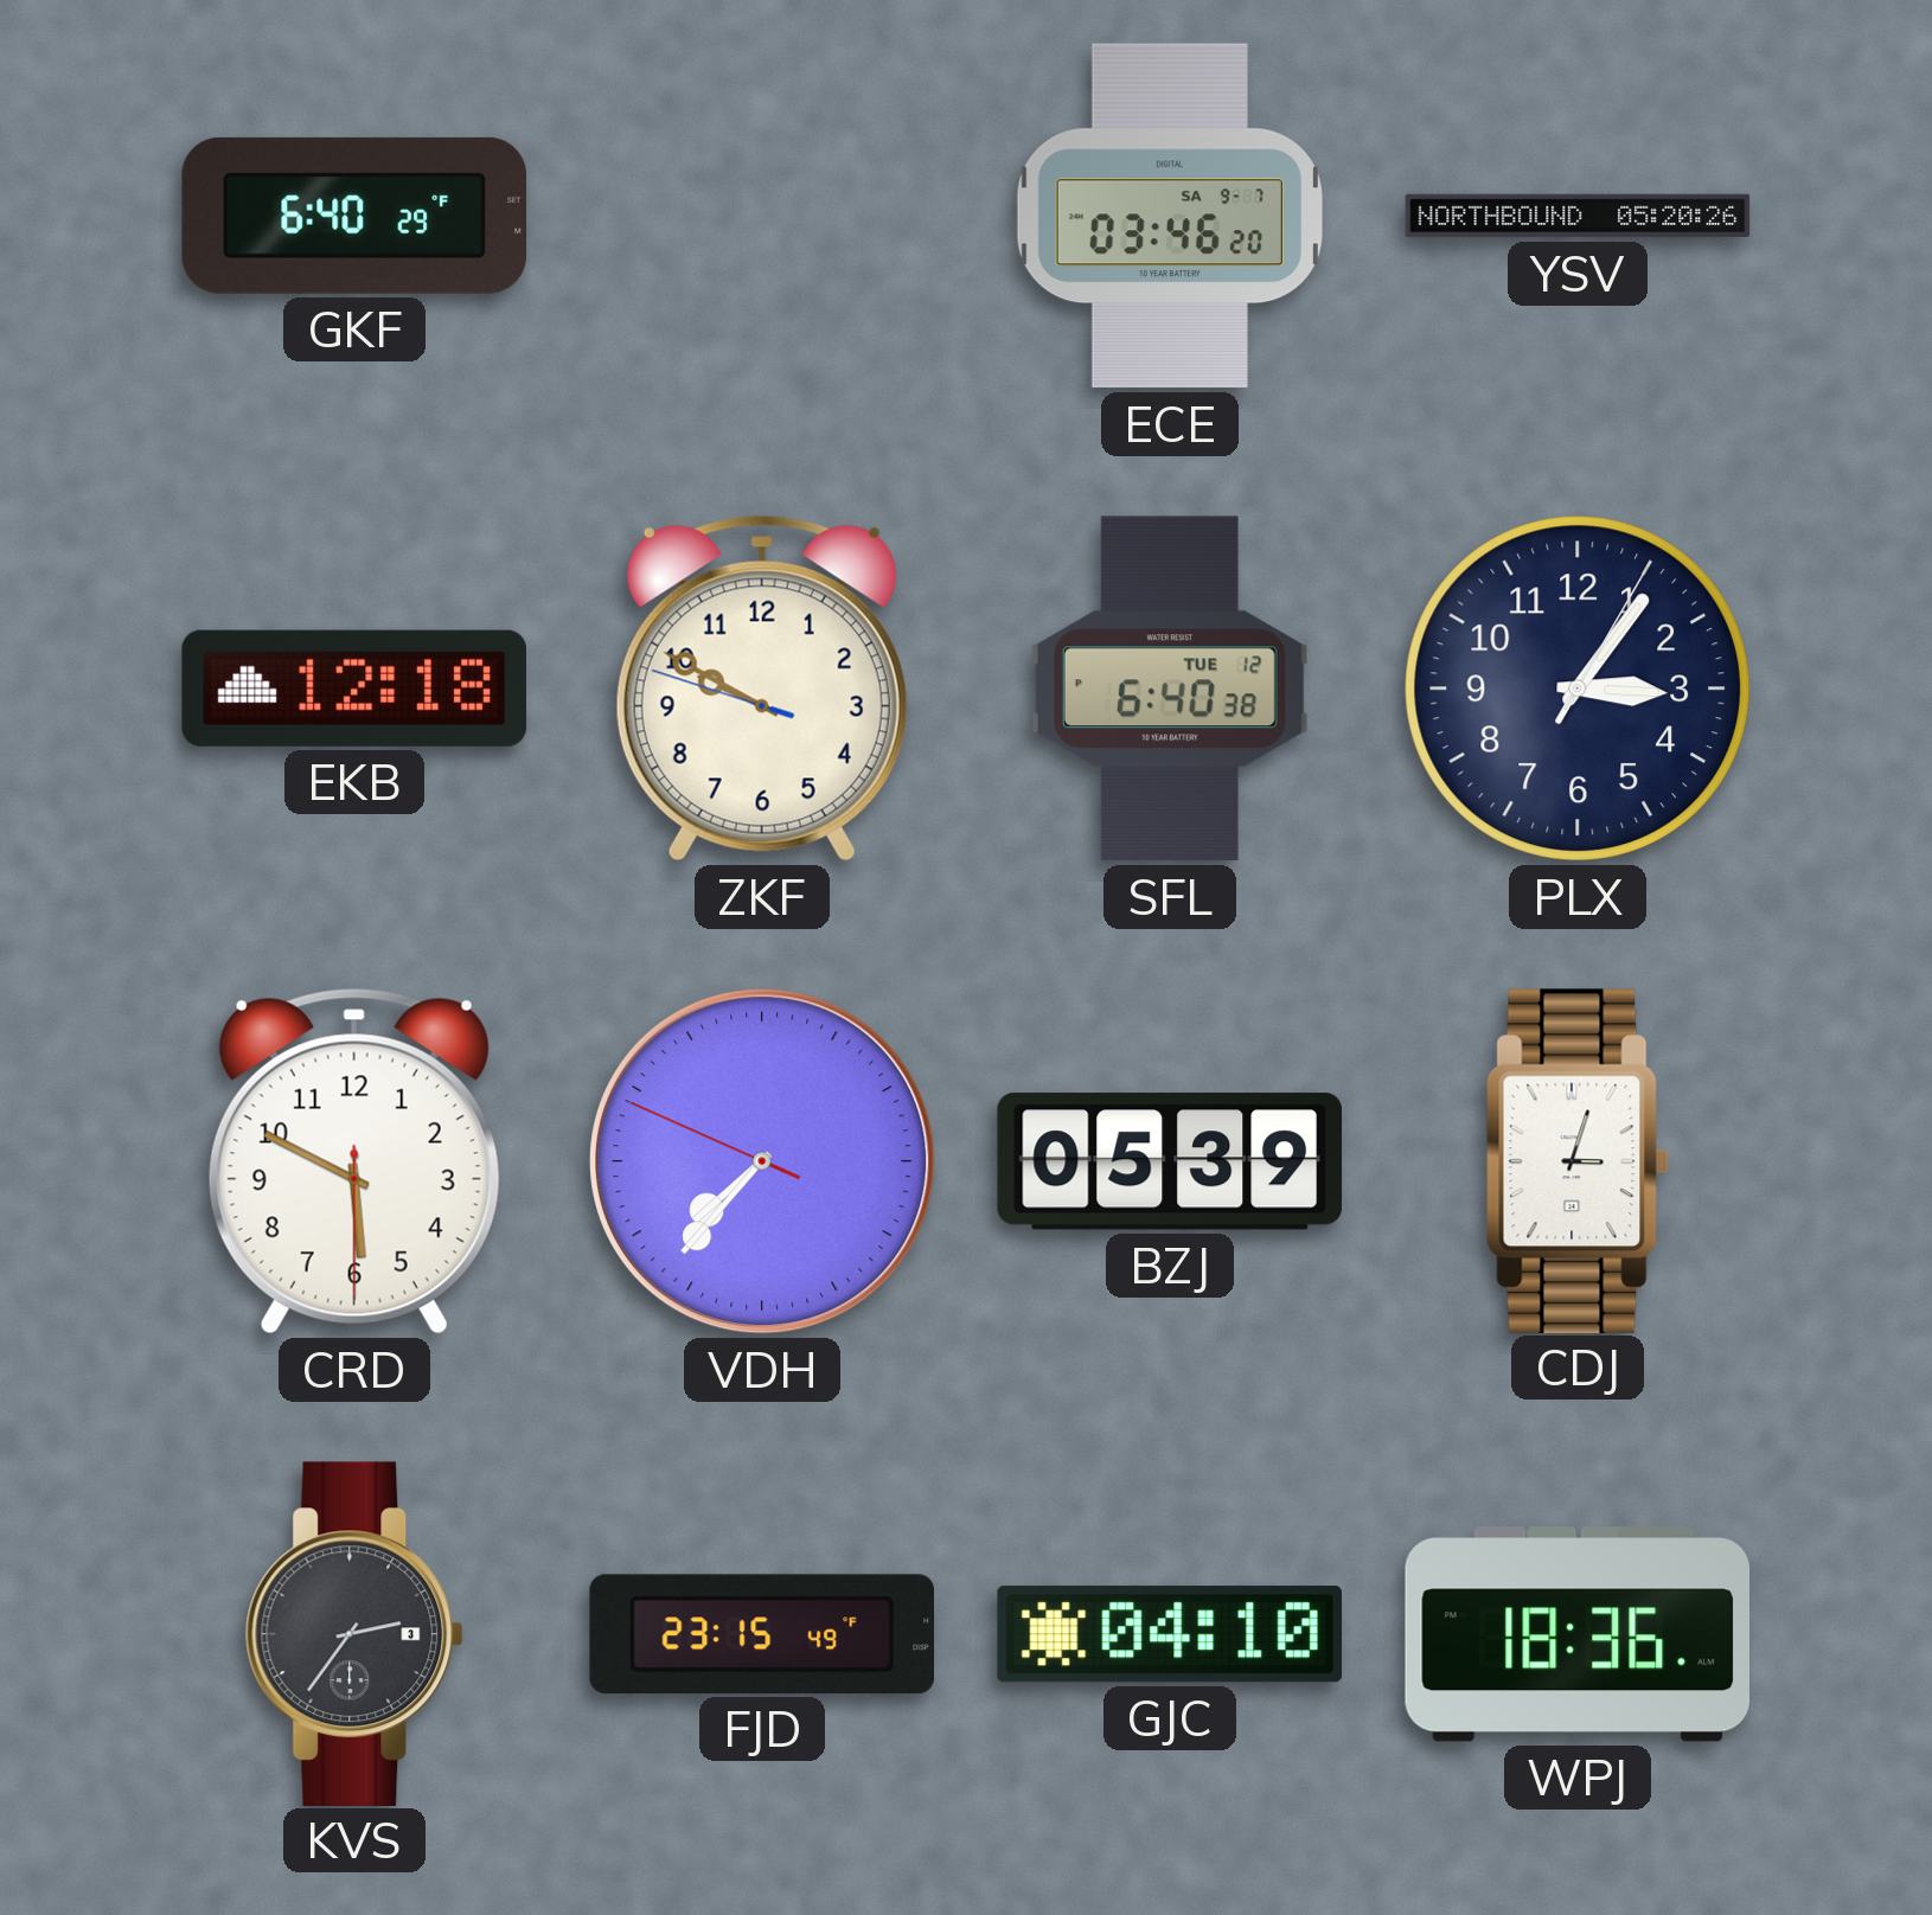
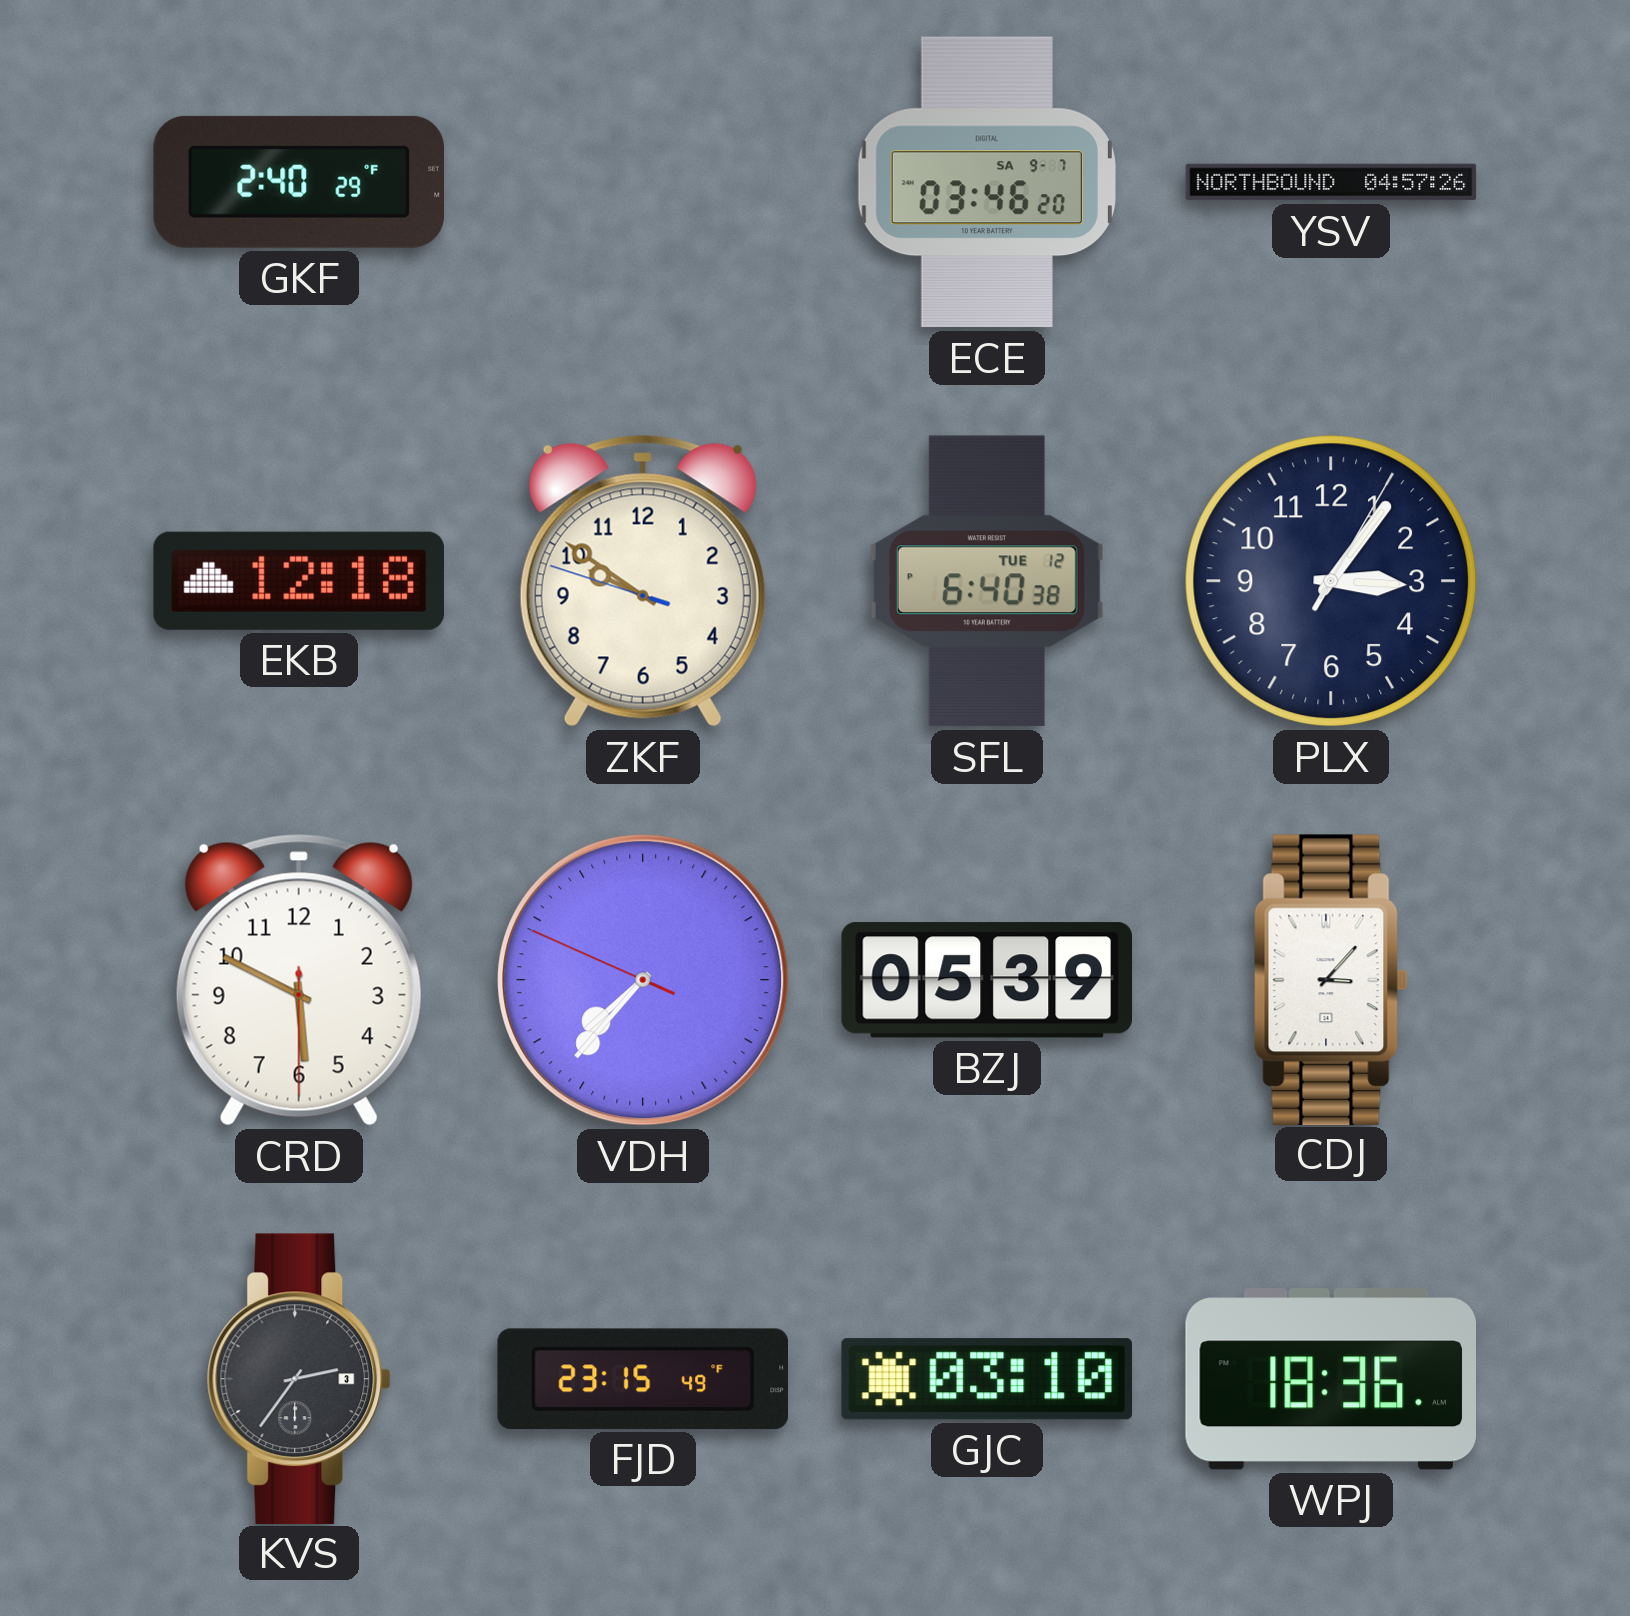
GKF: 6:40 -> 2:40
YSV: 05:20 -> 04:57
ZKF: 9:49 -> 9:50
CDJ: 3:03 -> 3:07
GJC: 04:10 -> 03:10
